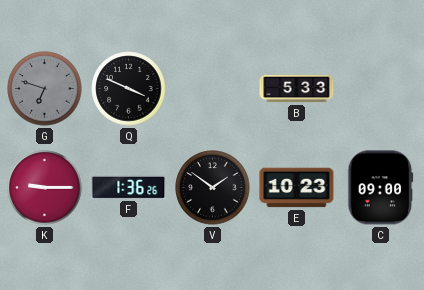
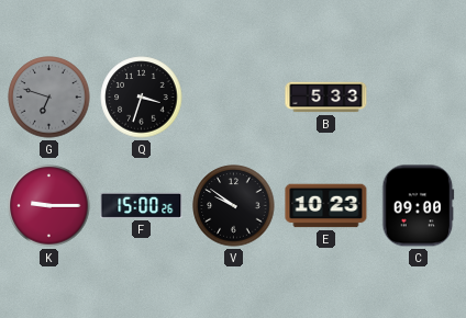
Q: 3:49 -> 3:33
F: 1:36 -> 15:00
V: 1:51 -> 9:51
